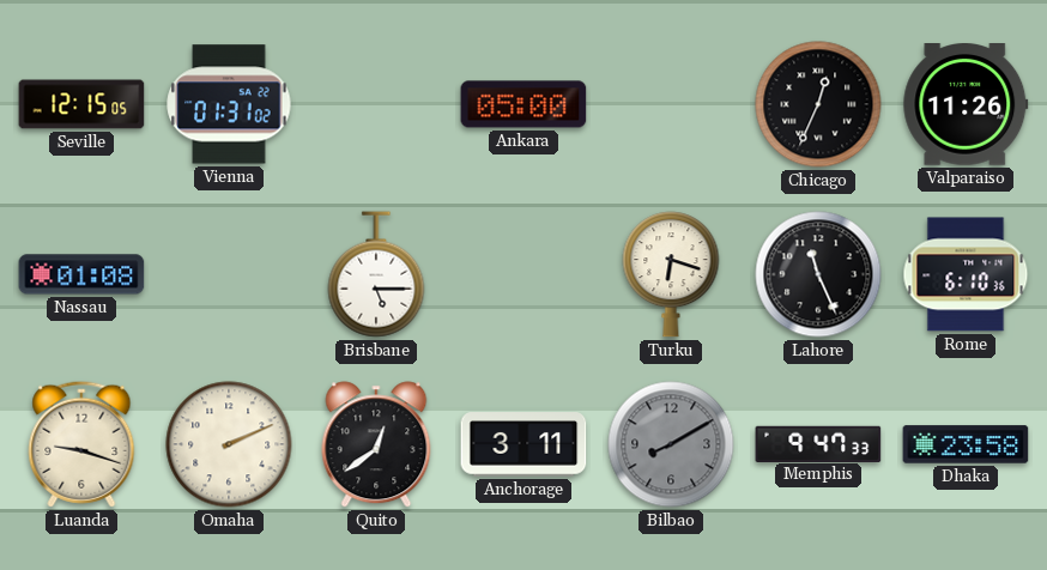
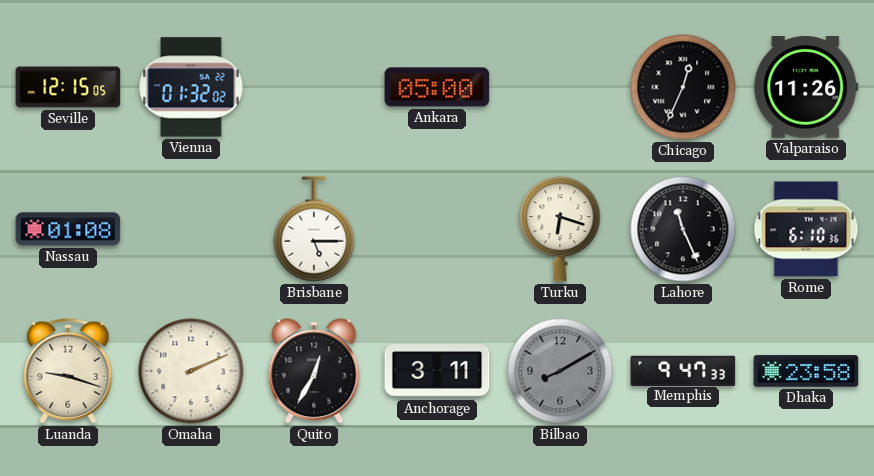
Vienna: 01:31 -> 01:32
Quito: 12:39 -> 12:35
